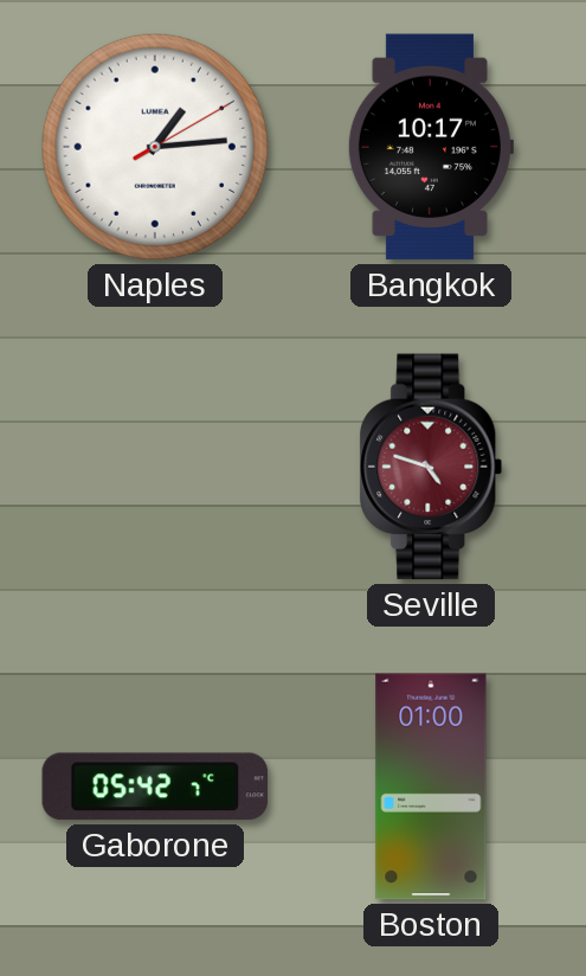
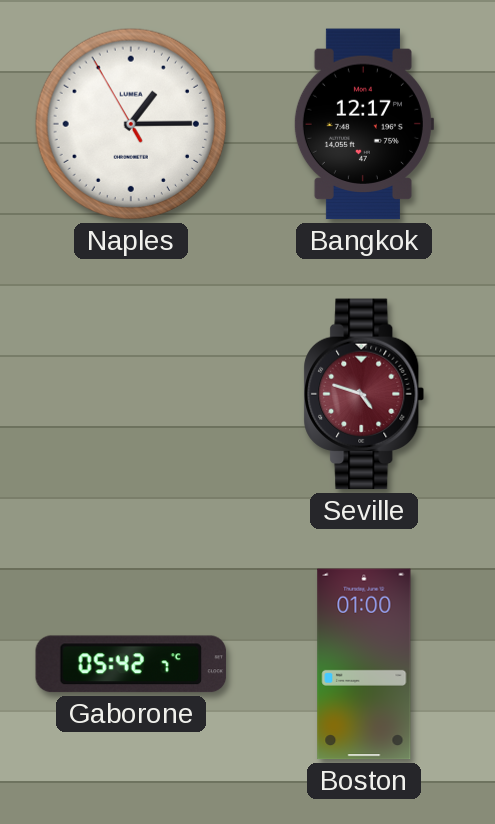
Naples: 1:14:10 -> 1:14:55
Bangkok: 10:17 -> 12:17
